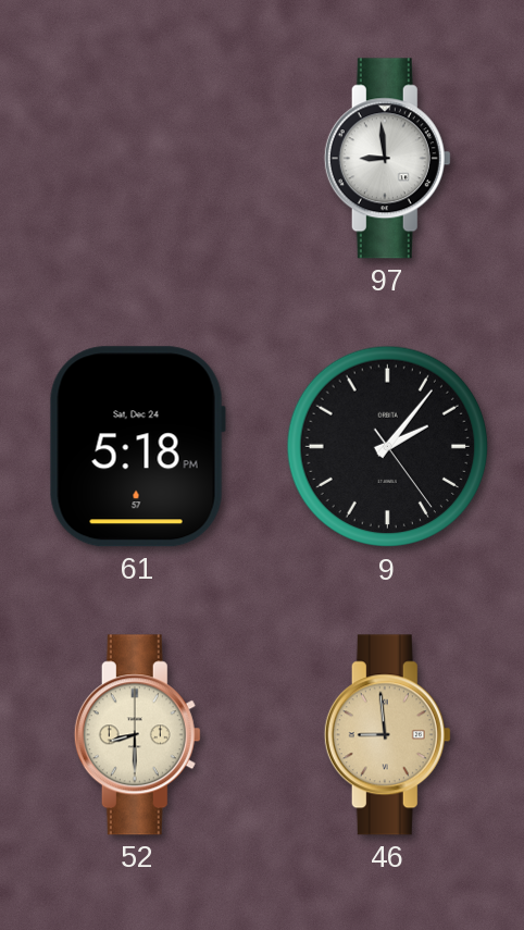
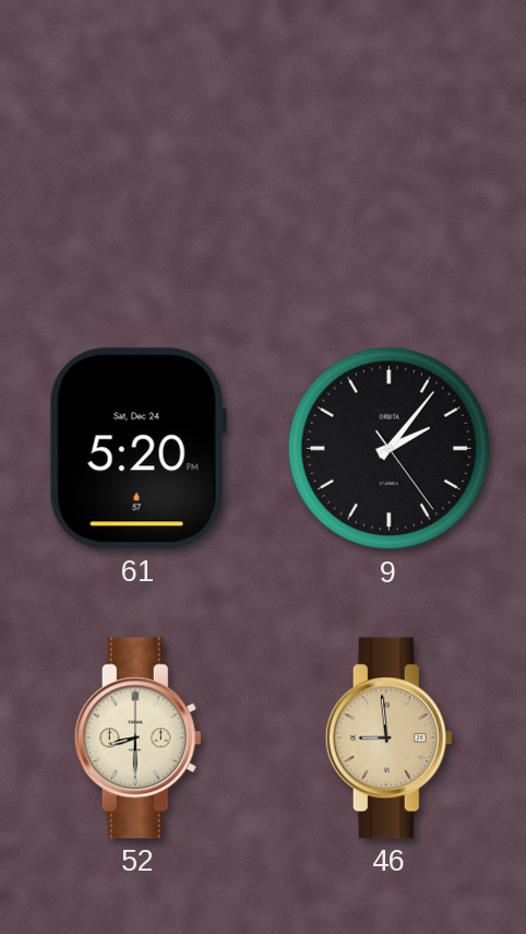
97: 8:59 -> none
61: 5:18 -> 5:20
